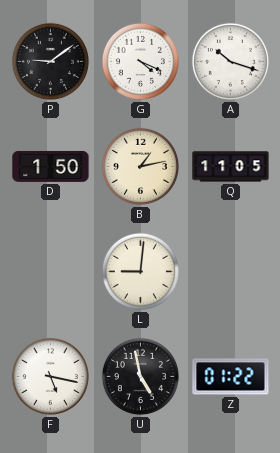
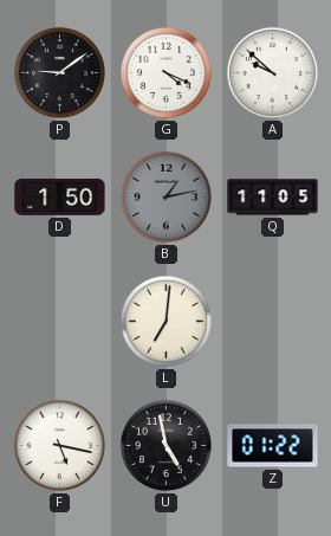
A: 10:18 -> 9:52
B dial: cream -> grey
L: 9:01 -> 7:01
